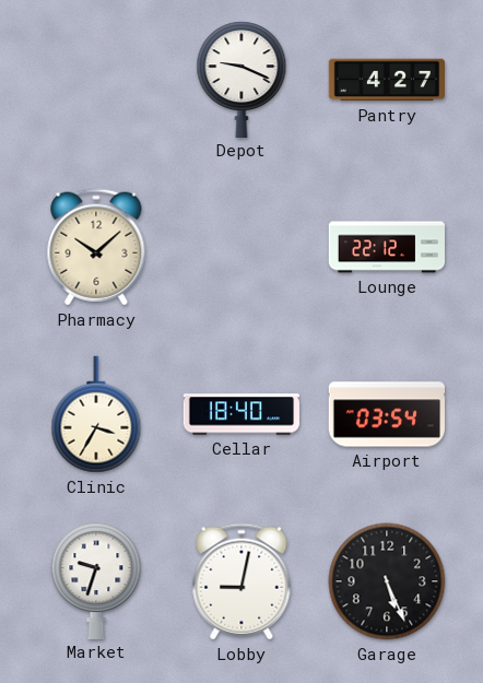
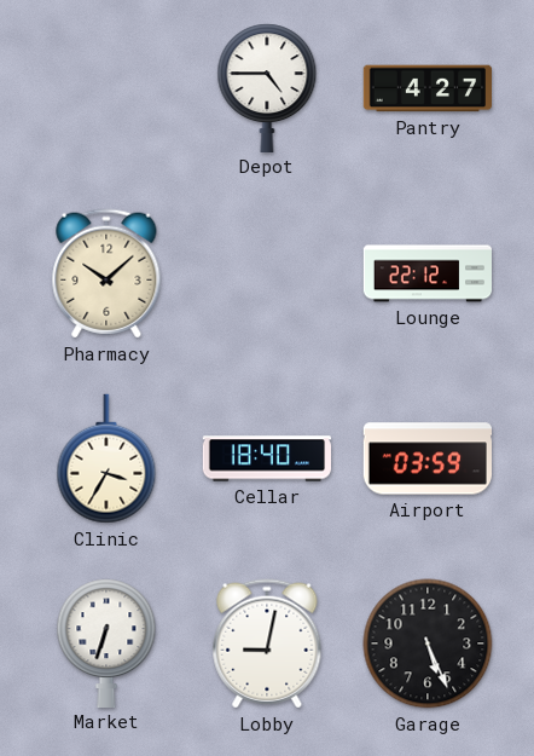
Depot: 9:19 -> 4:45
Airport: 03:54 -> 03:59
Market: 9:33 -> 6:33
